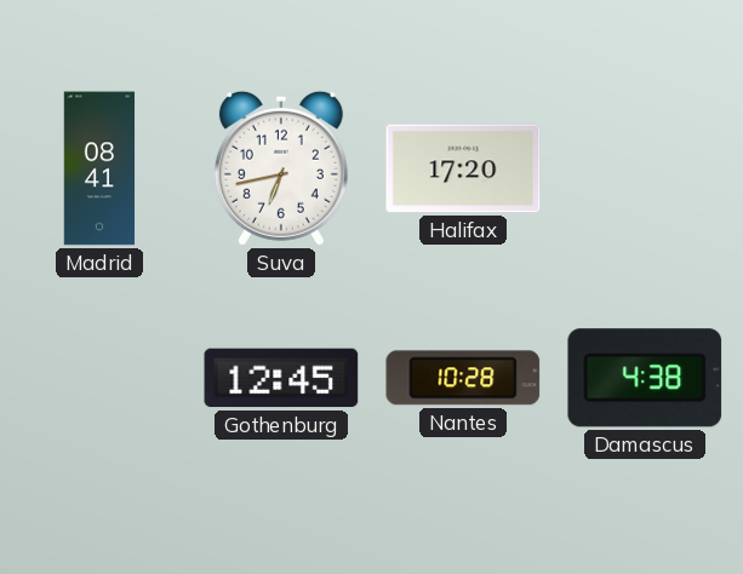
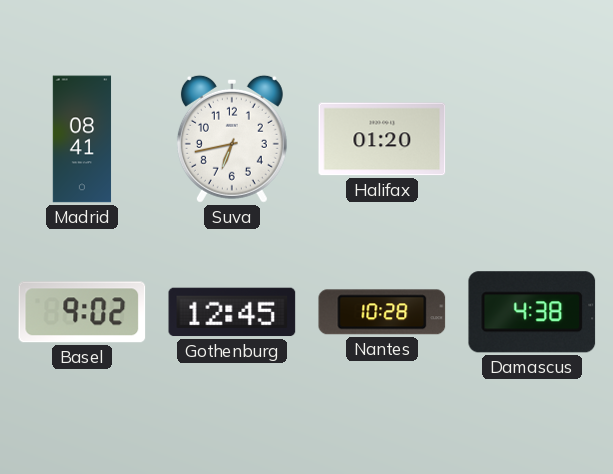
Halifax: 17:20 -> 01:20
Basel: none -> 9:02
